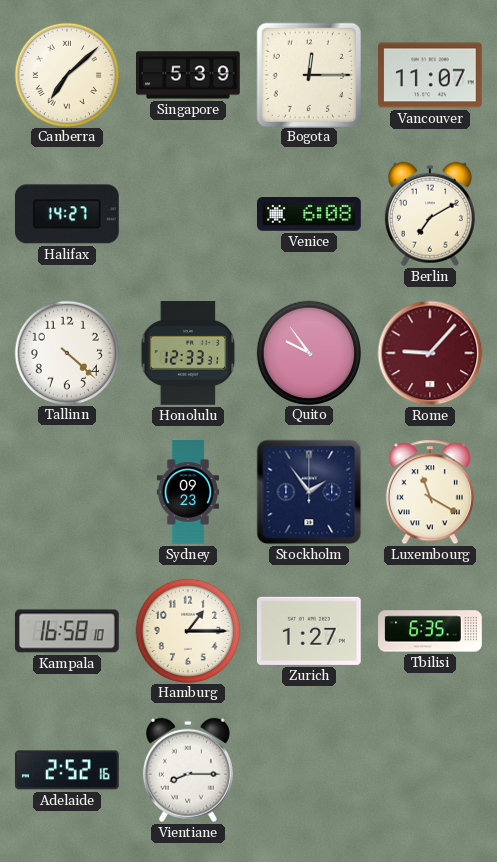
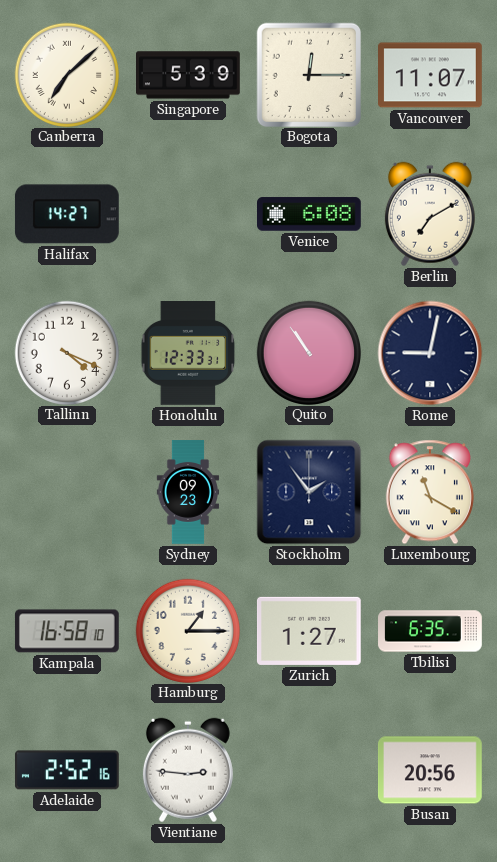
Tallinn: 4:22 -> 4:19
Quito: 9:54 -> 10:54
Rome: 9:07 -> 9:02
Rome dial: burgundy -> navy
Vientiane: 8:15 -> 2:46
Busan: none -> 20:56
